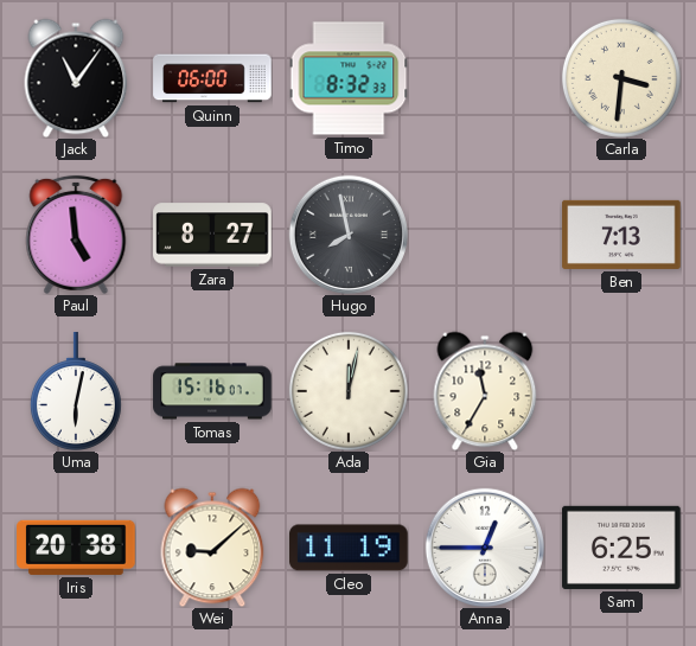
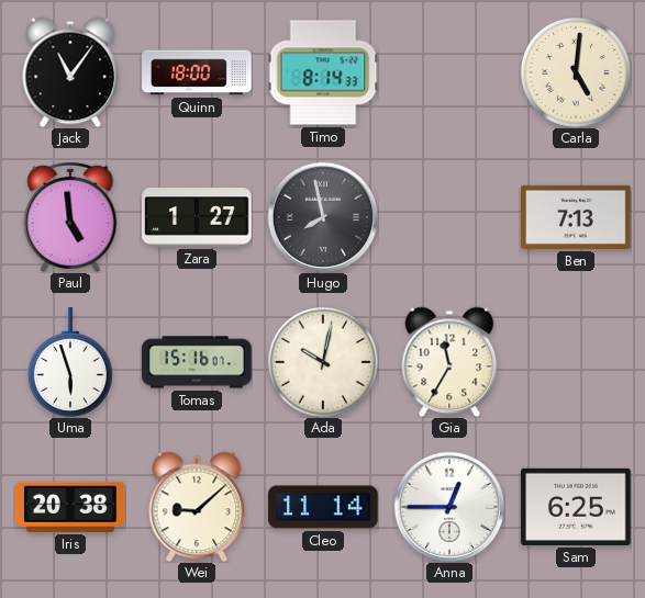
Quinn: 06:00 -> 18:00
Timo: 8:32 -> 8:14
Carla: 3:31 -> 5:01
Zara: 8:27 -> 1:27
Uma: 6:02 -> 5:57
Ada: 12:02 -> 10:02
Cleo: 11:19 -> 11:14
